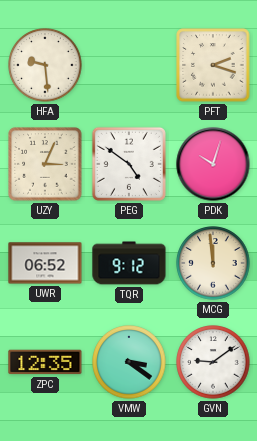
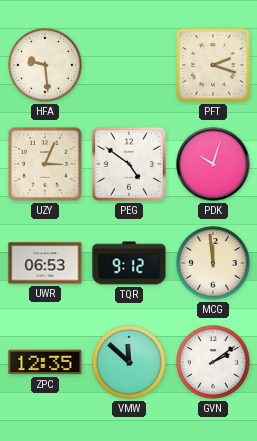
UWR: 06:52 -> 06:53
VMW: 3:21 -> 11:52
GVN: 9:09 -> 2:09
